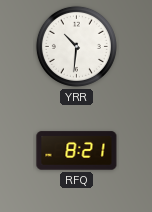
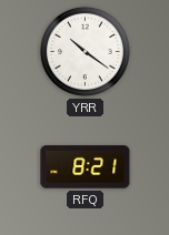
YRR: 10:31 -> 10:21
